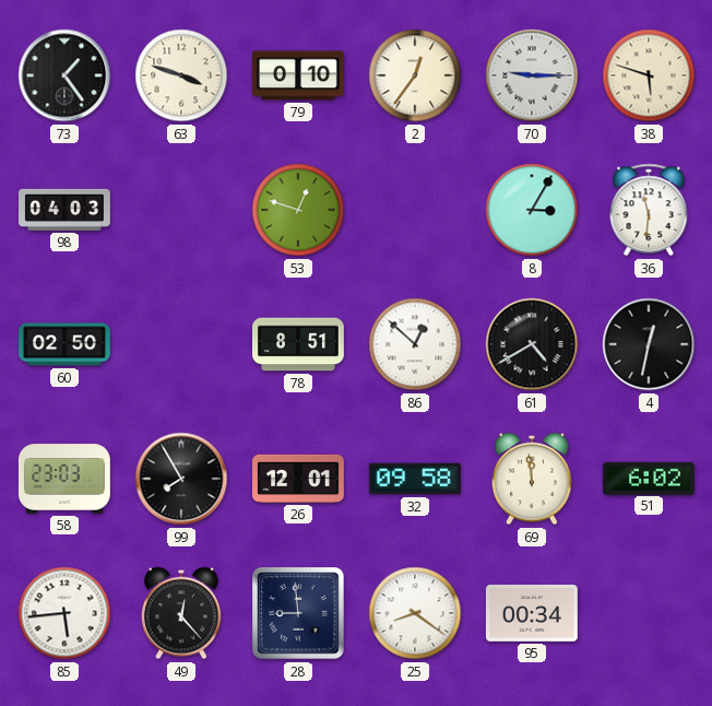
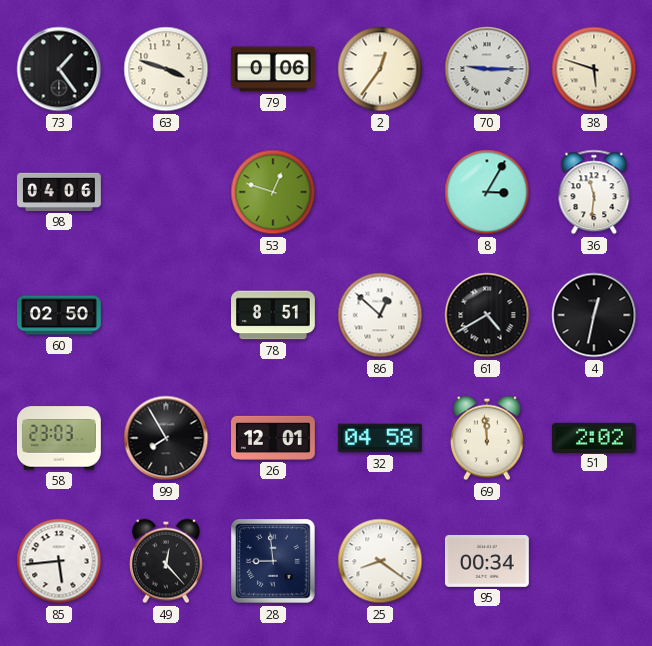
79: 0:10 -> 0:06
98: 04:03 -> 04:06
32: 09:58 -> 04:58
51: 6:02 -> 2:02
